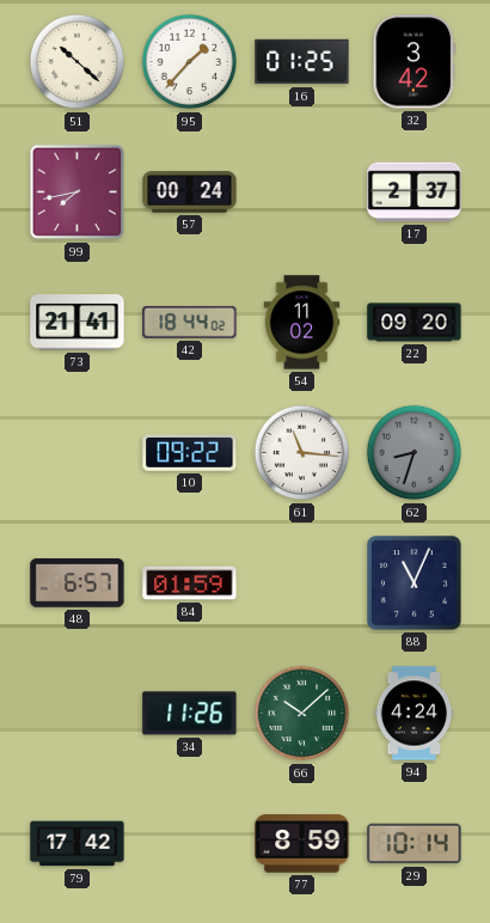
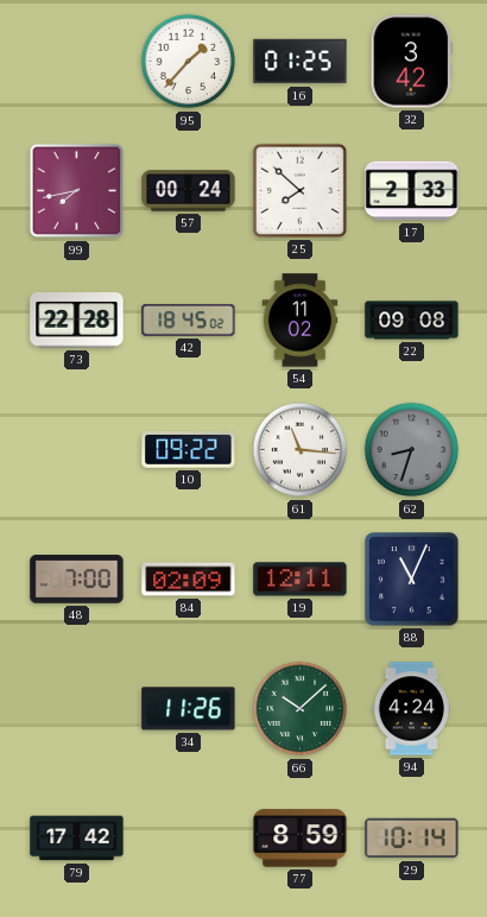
51: 10:22 -> none
25: none -> 7:52
17: 2:37 -> 2:33
73: 21:41 -> 22:28
42: 18:44 -> 18:45
22: 09:20 -> 09:08
48: 6:57 -> 7:00
84: 01:59 -> 02:09
19: none -> 12:11
